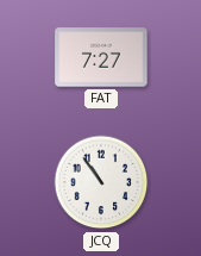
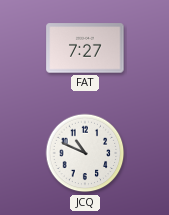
JCQ: 10:54 -> 10:49
